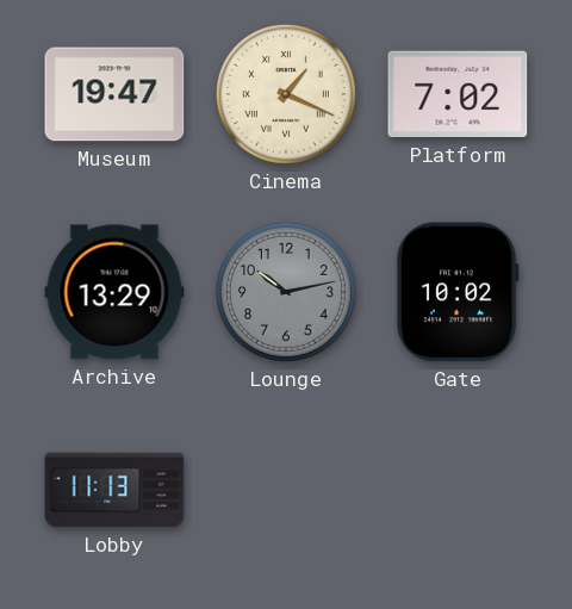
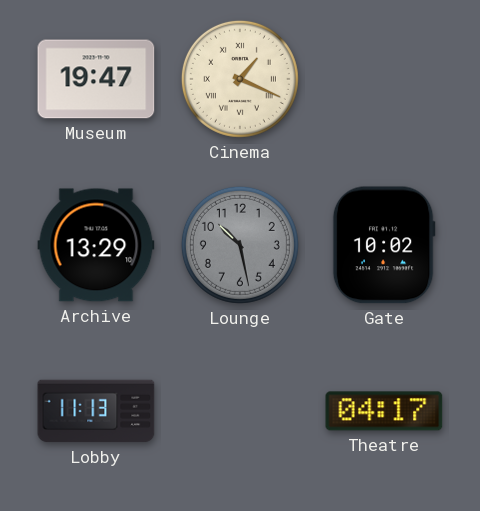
Platform: 7:02 -> none
Lounge: 10:13 -> 10:28
Theatre: none -> 04:17
